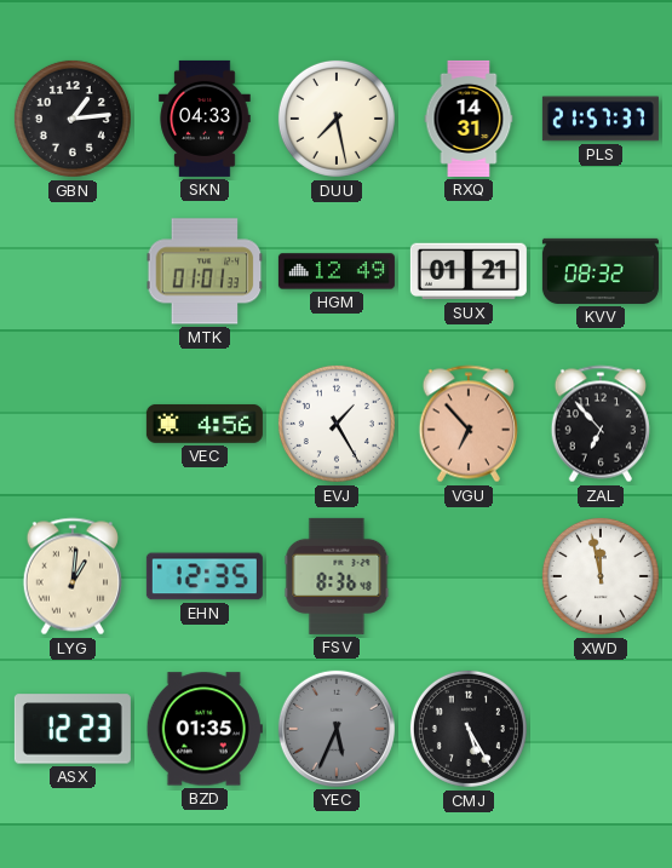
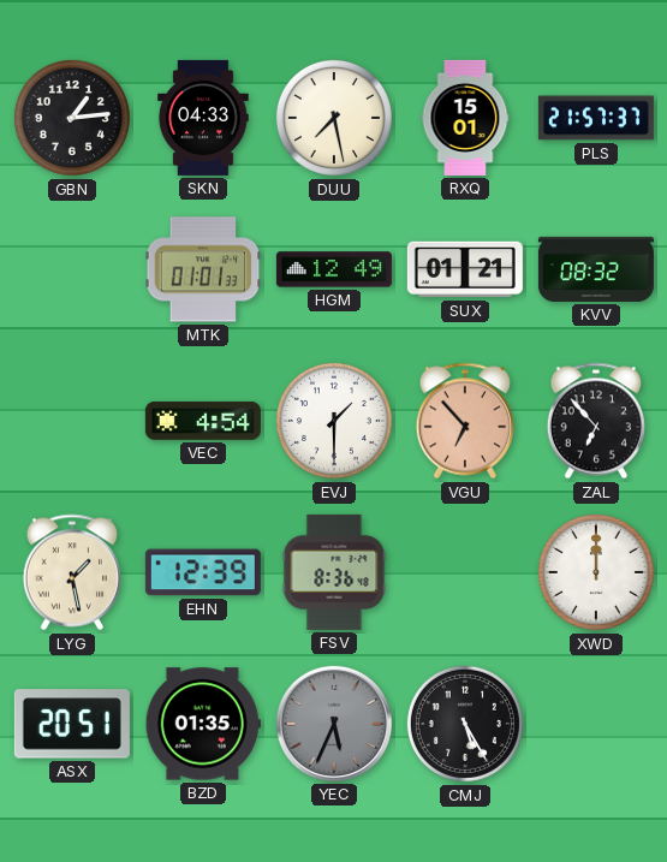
RXQ: 14:31 -> 15:01
VEC: 4:56 -> 4:54
EVJ: 1:25 -> 1:30
LYG: 1:01 -> 1:28
EHN: 12:35 -> 12:39
XWD: 11:58 -> 12:00
ASX: 12:23 -> 20:51
